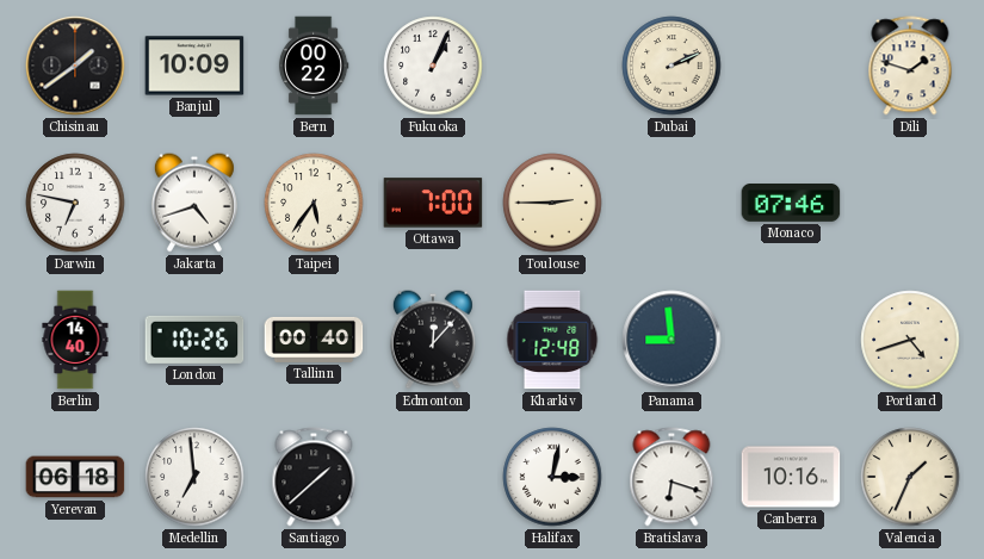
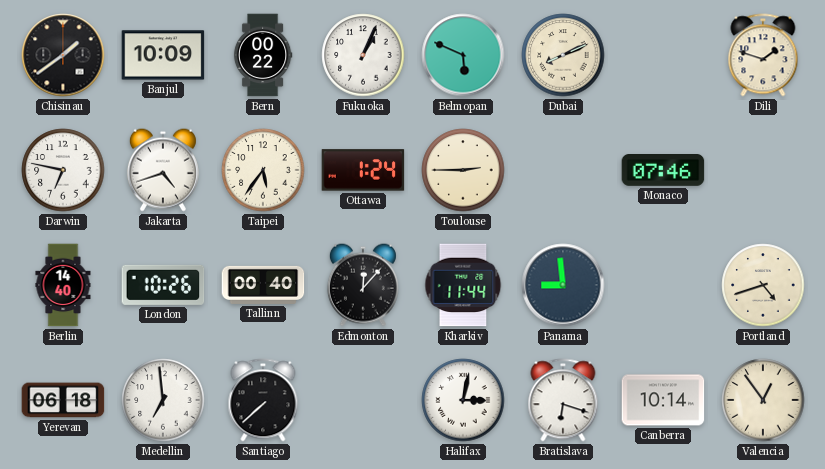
Belmopan: none -> 5:49
Dubai: 2:11 -> 8:11
Ottawa: 7:00 -> 1:24
Kharkiv: 12:48 -> 11:44
Santiago: 1:38 -> 7:38
Canberra: 10:16 -> 10:14
Valencia: 1:34 -> 12:54
